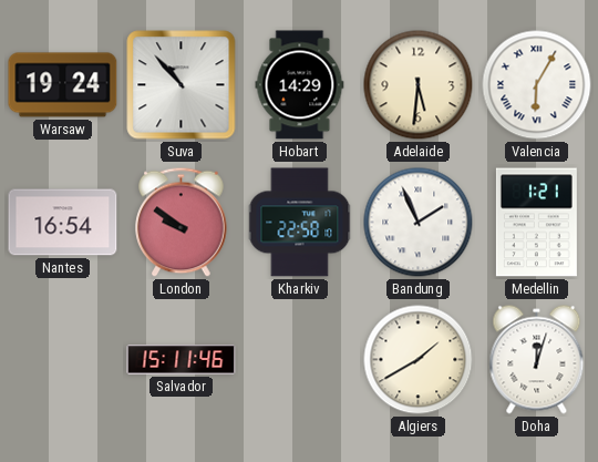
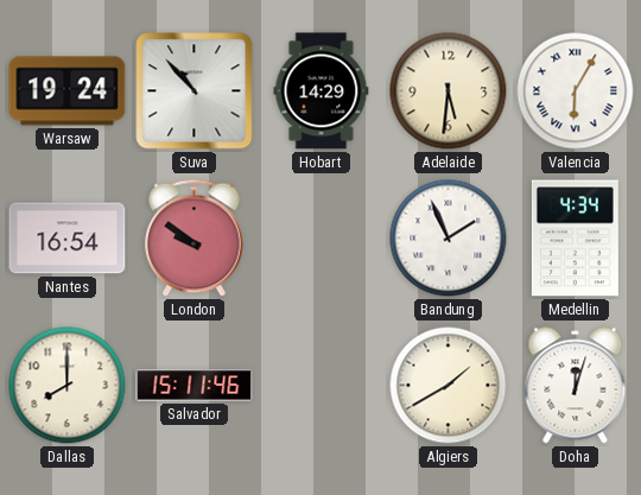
Kharkiv: 22:58 -> none
Medellin: 1:21 -> 4:34
Dallas: none -> 8:00
